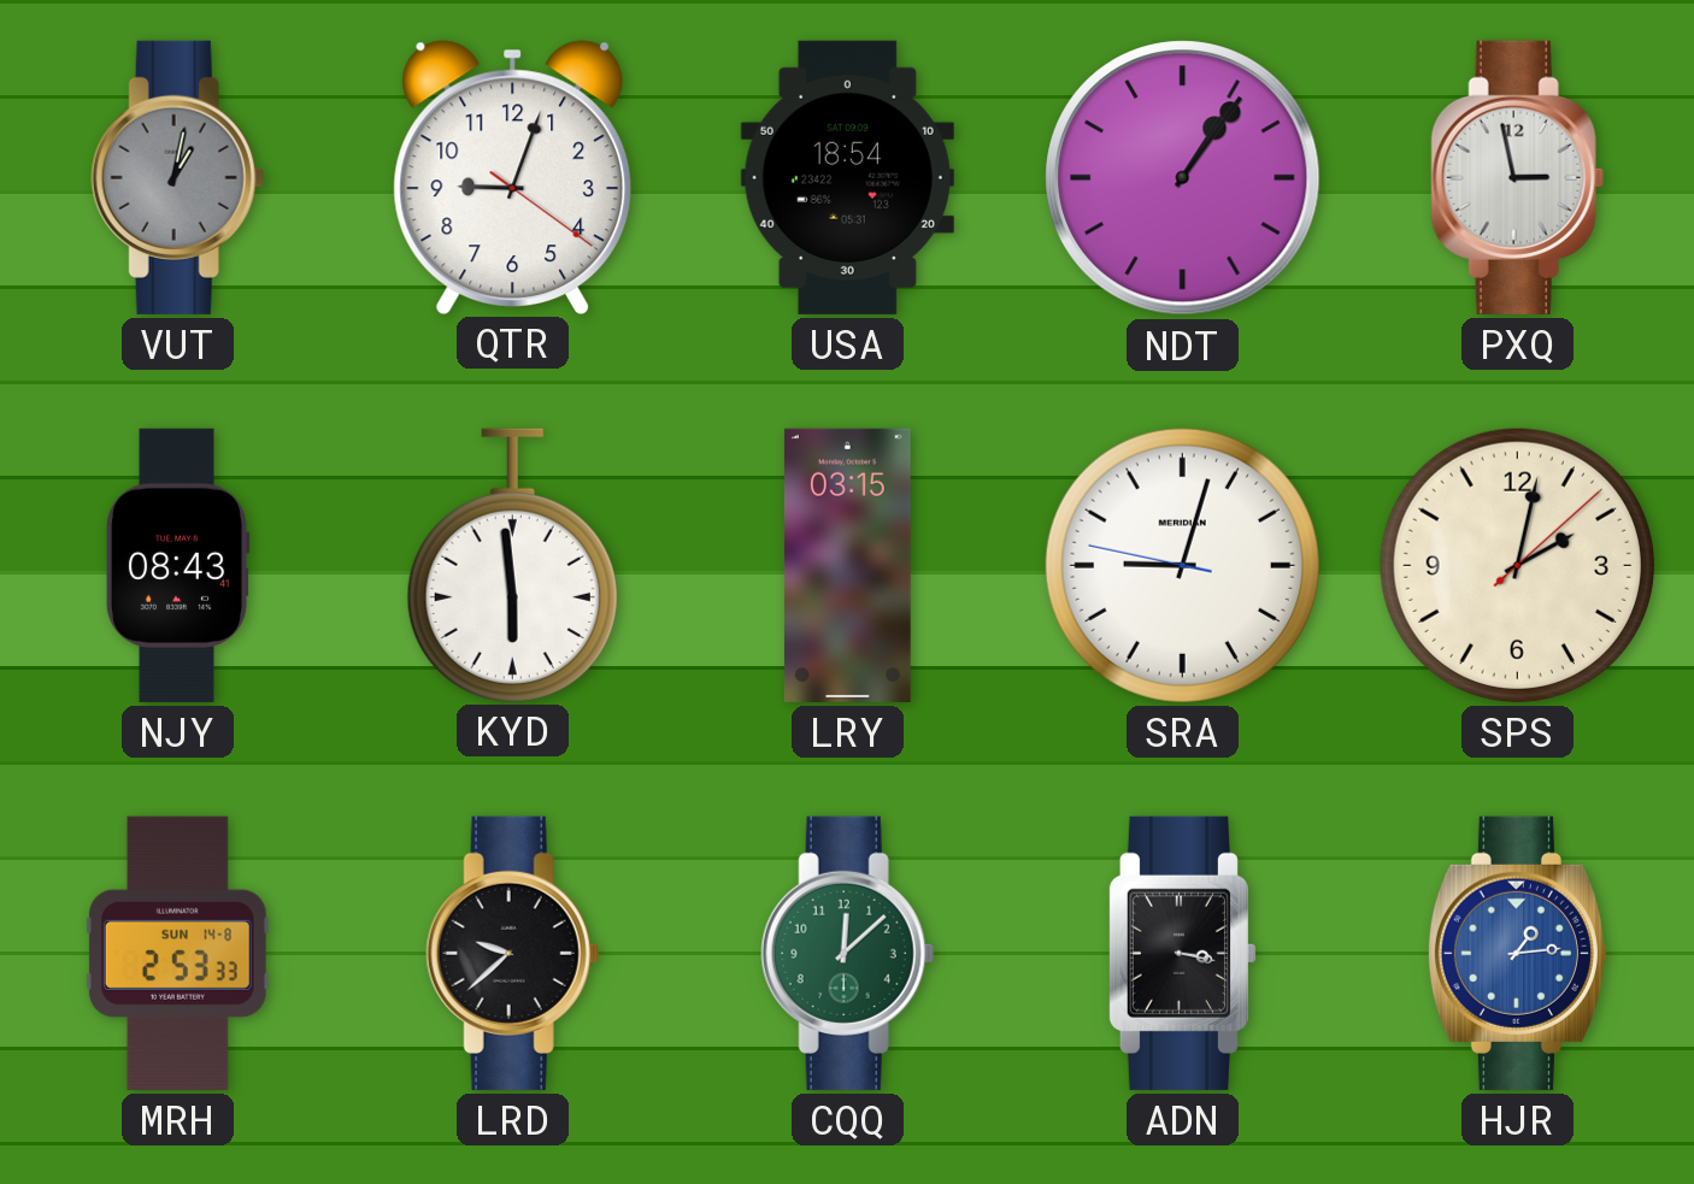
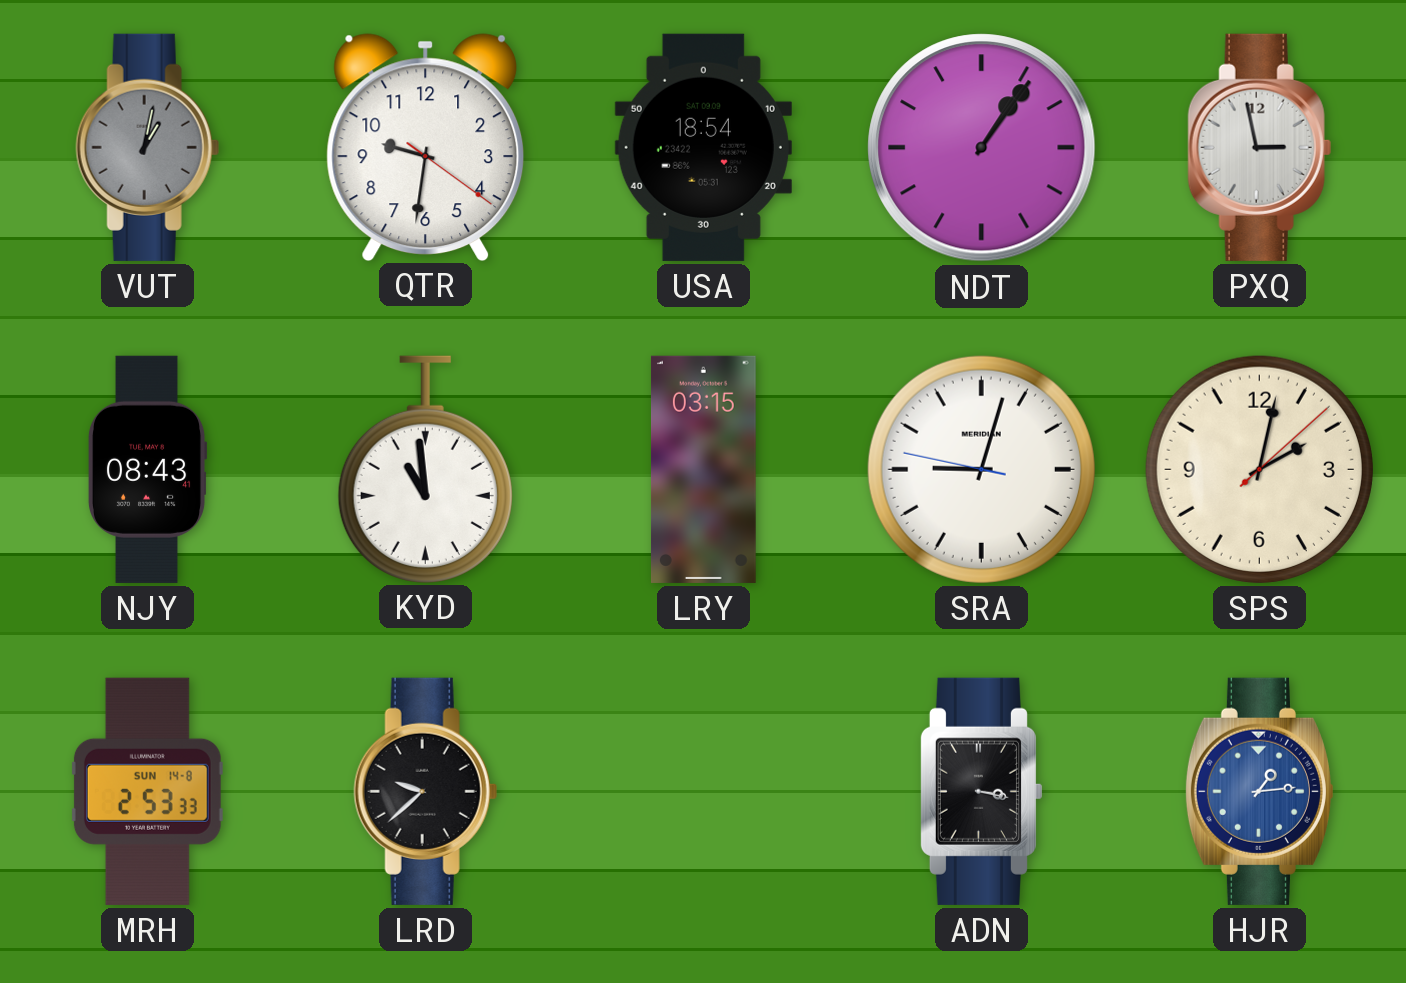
QTR: 9:03 -> 9:31
KYD: 5:59 -> 10:59
CQQ: 12:08 -> none
